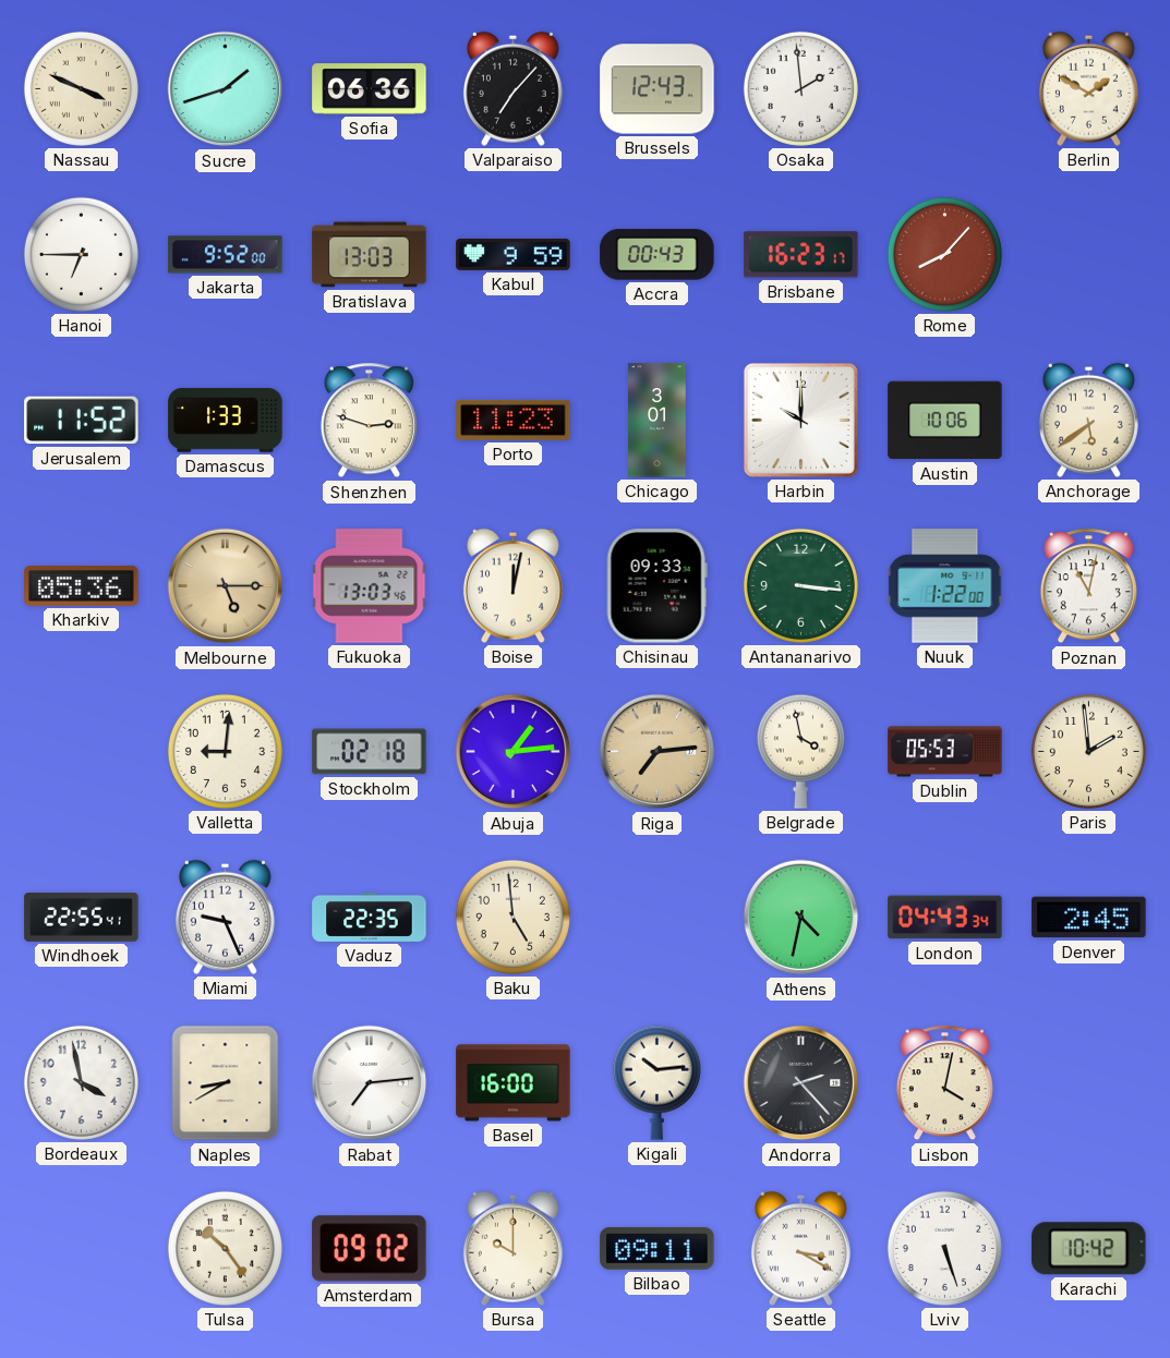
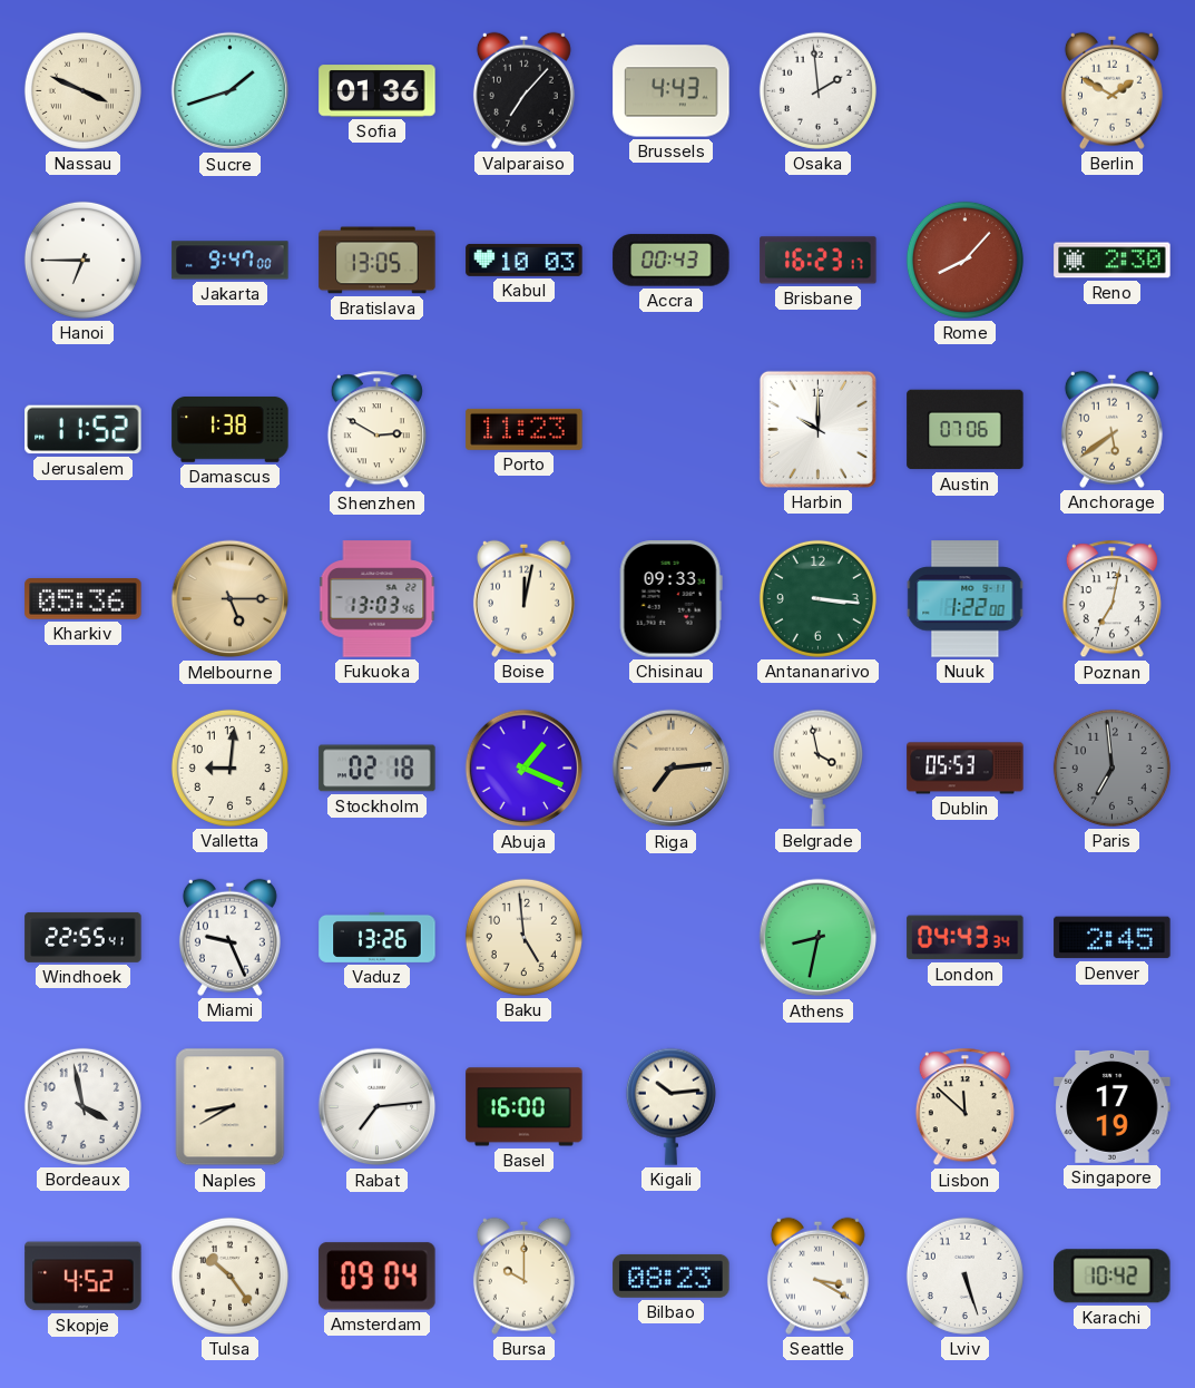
Sofia: 06:36 -> 01:36
Brussels: 12:43 -> 4:43
Jakarta: 9:52 -> 9:47
Bratislava: 13:03 -> 13:05
Kabul: 9:59 -> 10:03
Reno: none -> 2:30
Damascus: 1:33 -> 1:38
Shenzhen: 2:48 -> 2:50
Chicago: 3:01 -> none
Austin: 10:06 -> 07:06
Poznan: 11:02 -> 7:02
Abuja: 1:14 -> 1:19
Paris: 1:59 -> 6:59
Paris dial: cream -> grey
Vaduz: 22:35 -> 13:26
Athens: 4:32 -> 8:32
Andorra: 2:23 -> none
Lisbon: 4:02 -> 11:52
Singapore: none -> 17:19
Skopje: none -> 4:52
Amsterdam: 09:02 -> 09:04
Bilbao: 09:11 -> 08:23
